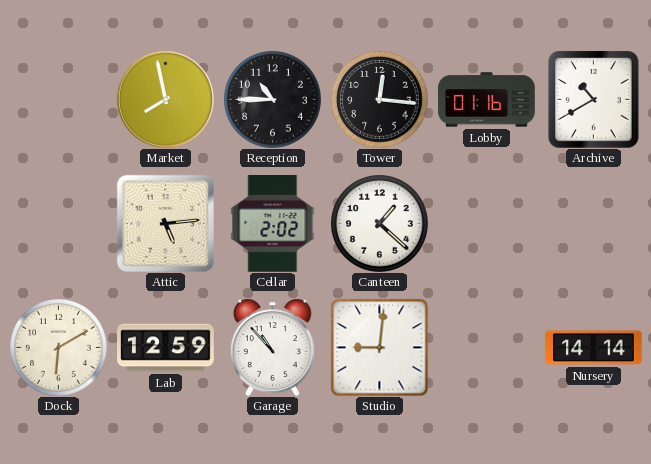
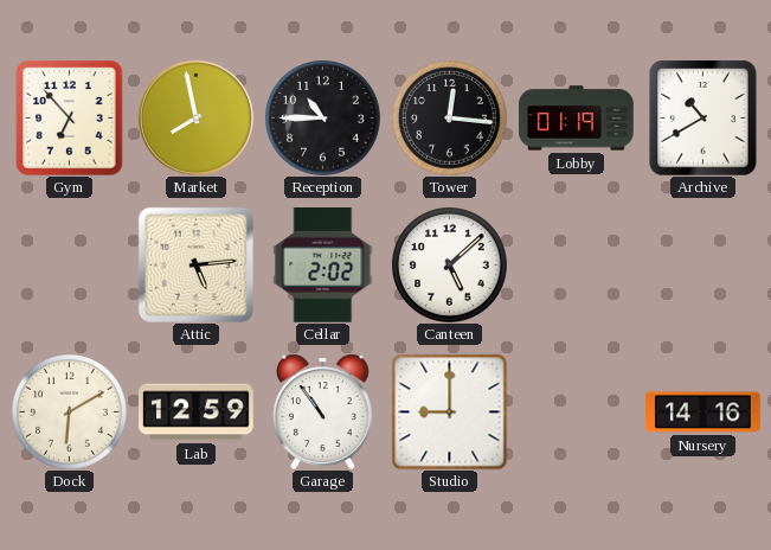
Gym: none -> 6:53
Lobby: 01:16 -> 01:19
Canteen: 1:22 -> 5:08
Garage: 10:53 -> 10:54
Studio: 9:01 -> 9:00
Nursery: 14:14 -> 14:16
